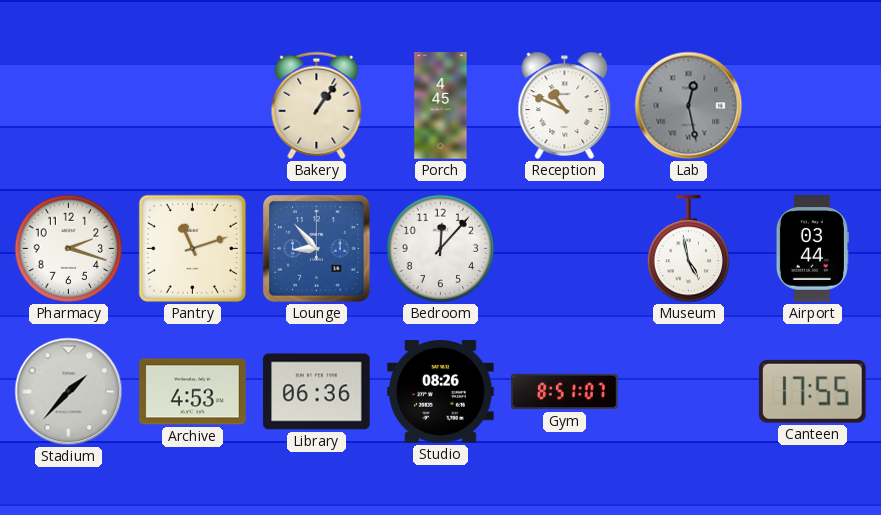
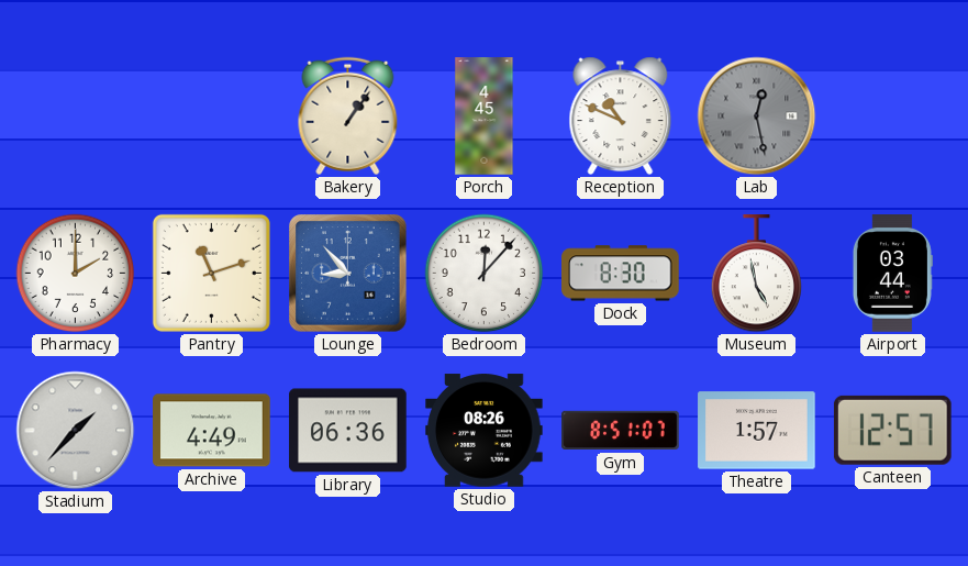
Pharmacy: 2:18 -> 2:00
Dock: none -> 8:30
Archive: 4:53 -> 4:49
Theatre: none -> 1:57
Canteen: 17:55 -> 12:57
